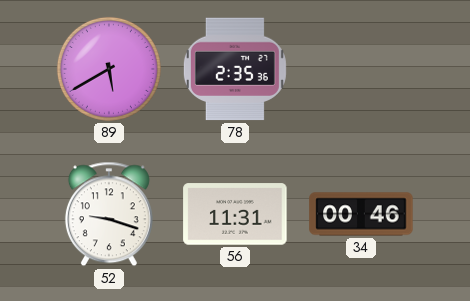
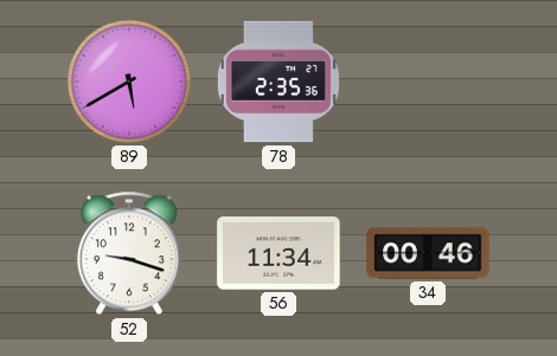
56: 11:31 -> 11:34
